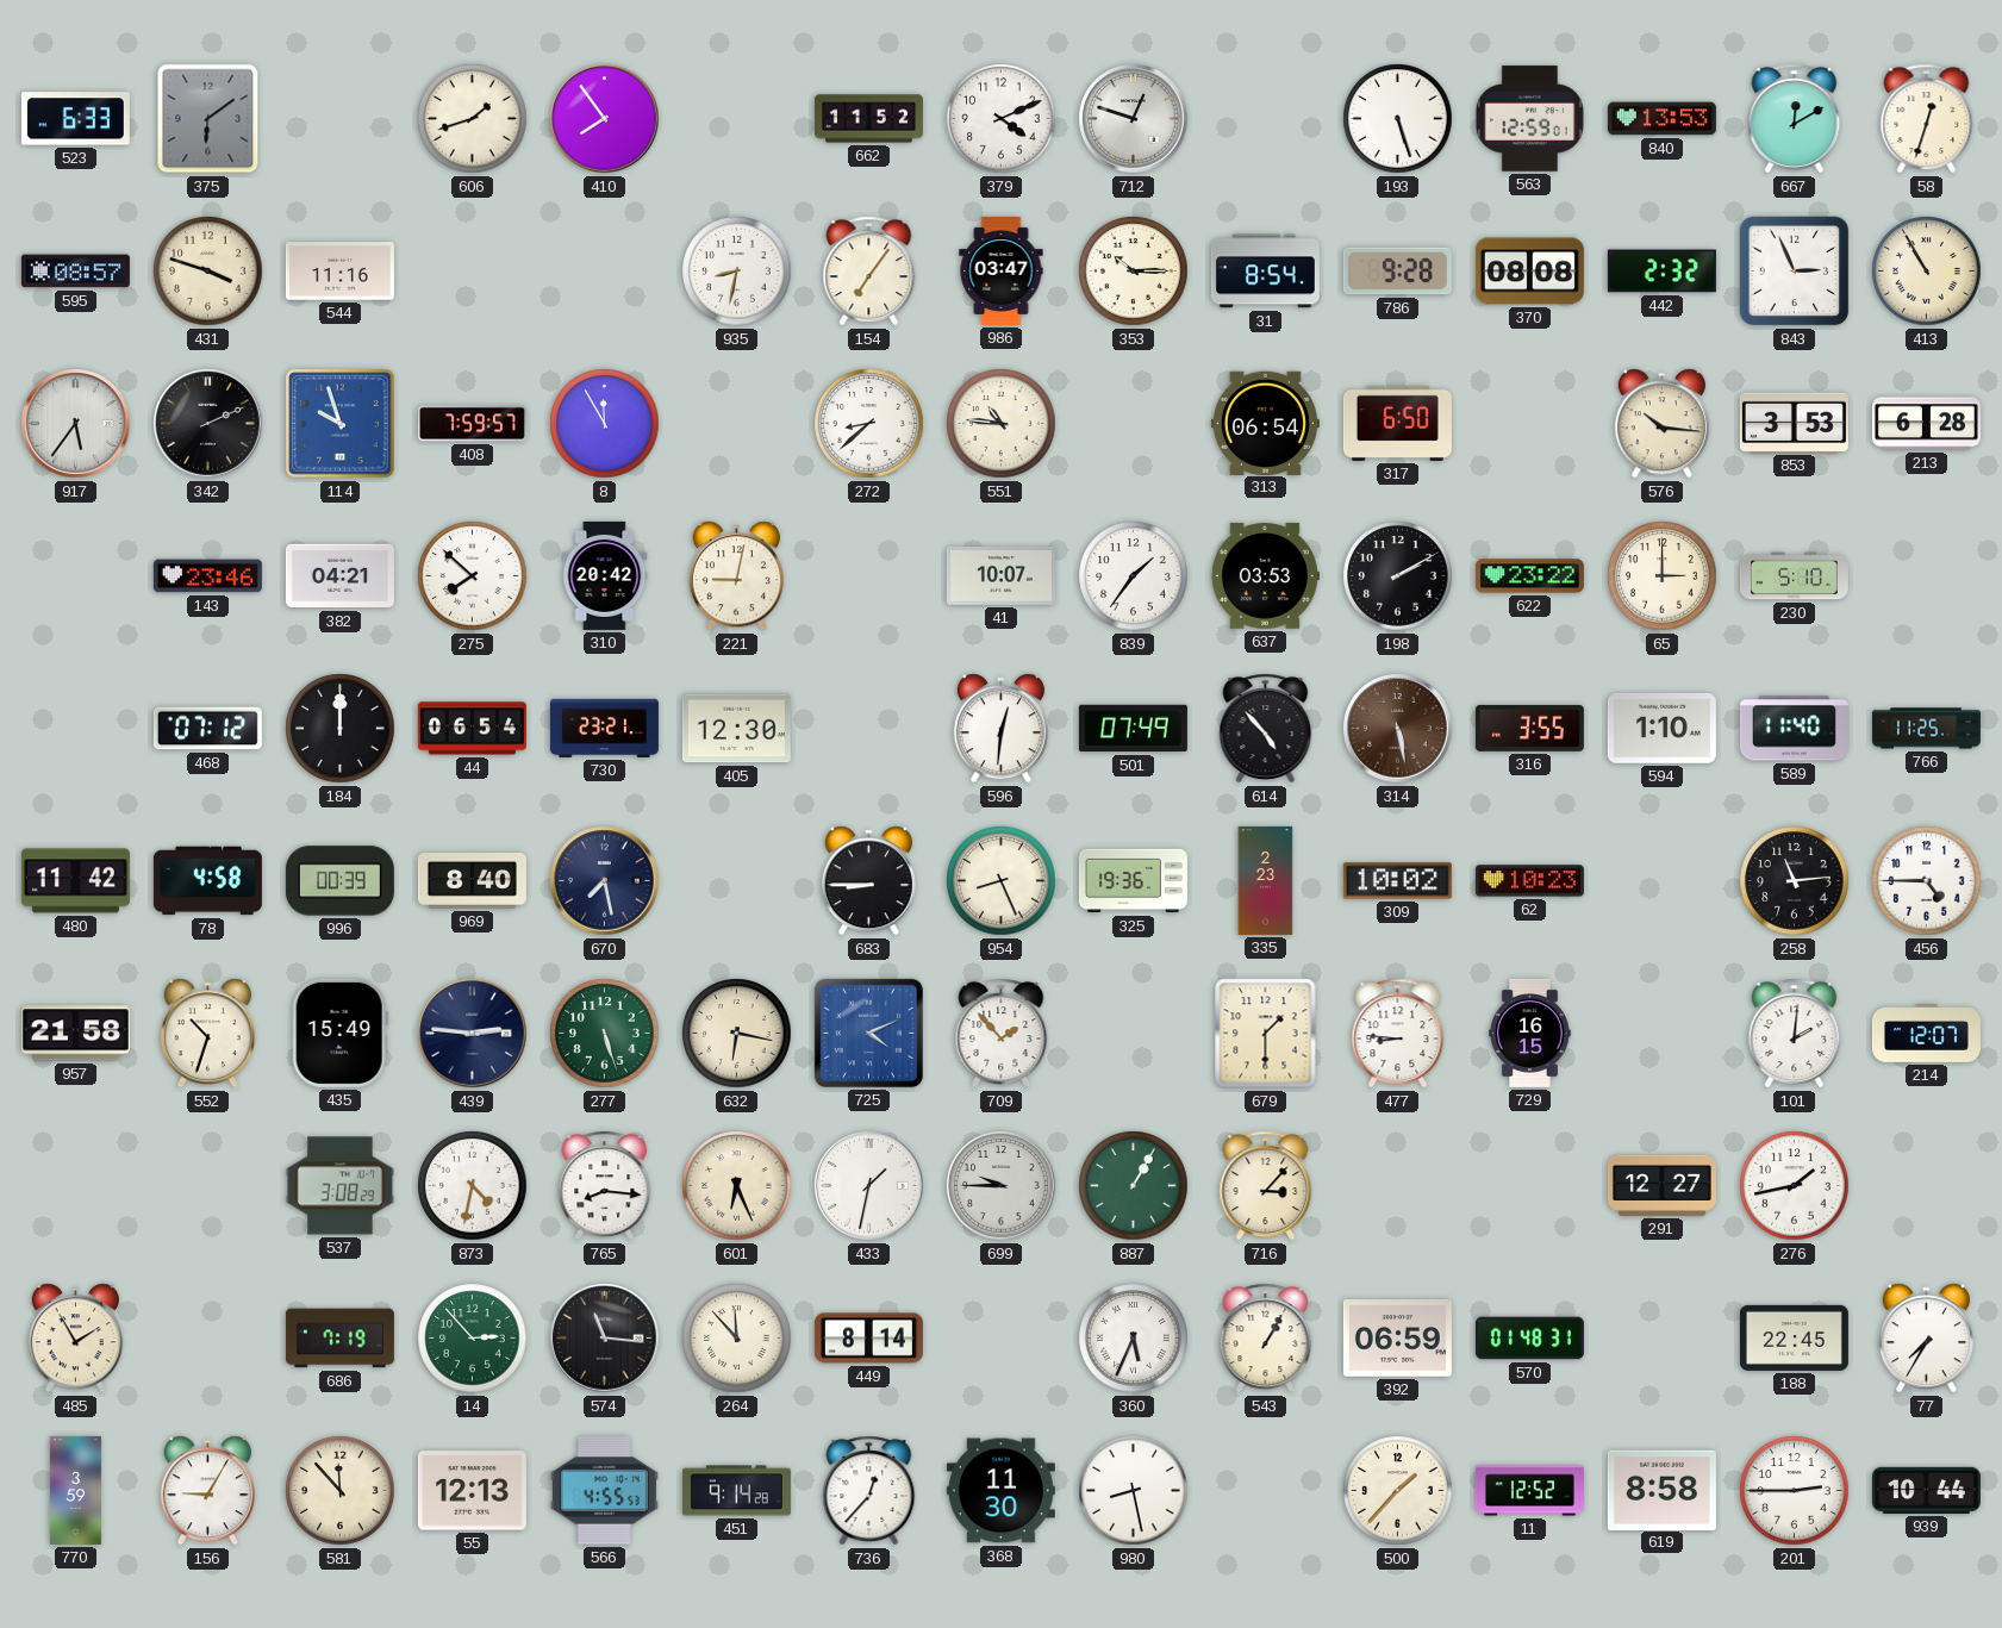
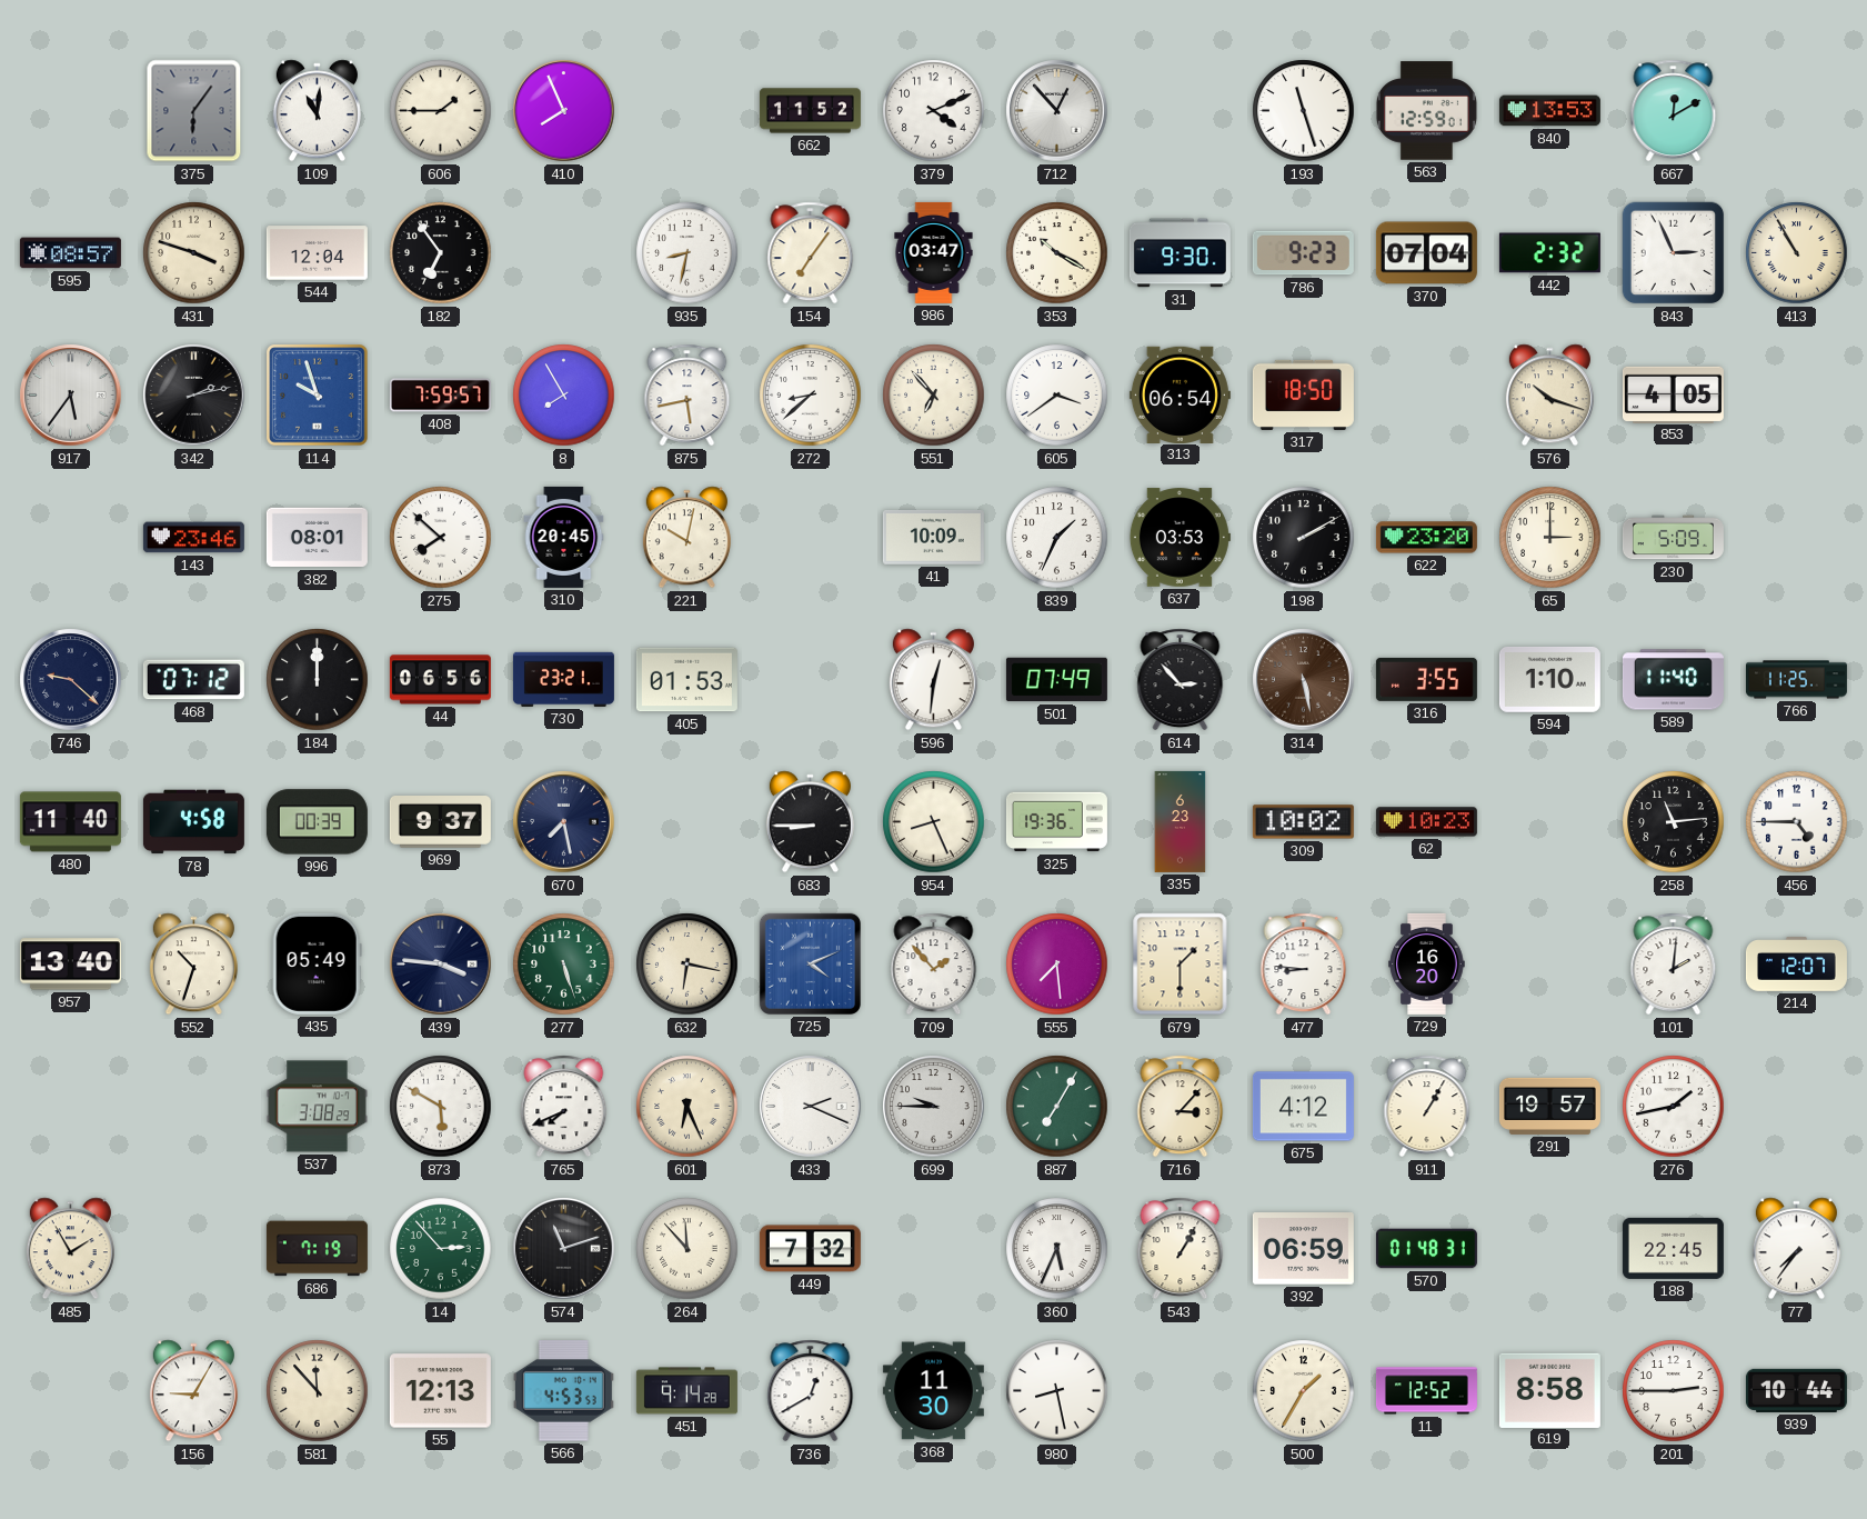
523: 6:33 -> none
375: 6:09 -> 6:06
109: none -> 11:01
606: 1:42 -> 1:45
410: 7:54 -> 7:56
712: 12:48 -> 12:53
193: 5:27 -> 11:27
58: 12:33 -> none
544: 11:16 -> 12:04
182: none -> 6:54
353: 10:15 -> 10:20
31: 8:54 -> 9:30
786: 9:28 -> 9:23
370: 08:08 -> 07:04
342: 2:11 -> 2:13
8: 11:55 -> 7:55
875: none -> 5:43
551: 10:46 -> 6:53
605: none -> 3:39
317: 6:50 -> 18:50
576: 10:16 -> 10:18
853: 3:53 -> 4:05
213: 6:28 -> none
382: 04:21 -> 08:01
310: 20:42 -> 20:45
221: 9:02 -> 10:02
41: 10:07 -> 10:09
839: 1:36 -> 1:34
622: 23:22 -> 23:20
230: 5:10 -> 5:09
746: none -> 9:22
44: 06:54 -> 06:56
405: 12:30 -> 01:53
614: 4:53 -> 2:53
480: 11:42 -> 11:40
969: 8:40 -> 9:37
335: 2:23 -> 6:23
957: 21:58 -> 13:40
435: 15:49 -> 05:49
439: 2:46 -> 3:46
555: none -> 7:29
729: 16:15 -> 16:20
873: 4:32 -> 5:50
765: 8:16 -> 7:41
433: 1:32 -> 2:19
887: 1:05 -> 7:05
675: none -> 4:12
911: none -> 1:05
291: 12:27 -> 19:57
574: 11:16 -> 11:12
449: 8:14 -> 7:32
77: 7:35 -> 7:36
770: 3:59 -> none
566: 4:55 -> 4:53
736: 12:37 -> 12:40
500: 1:37 -> 1:35
